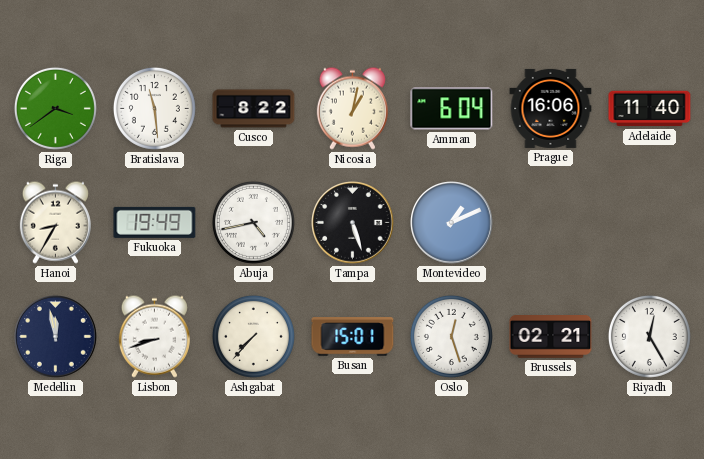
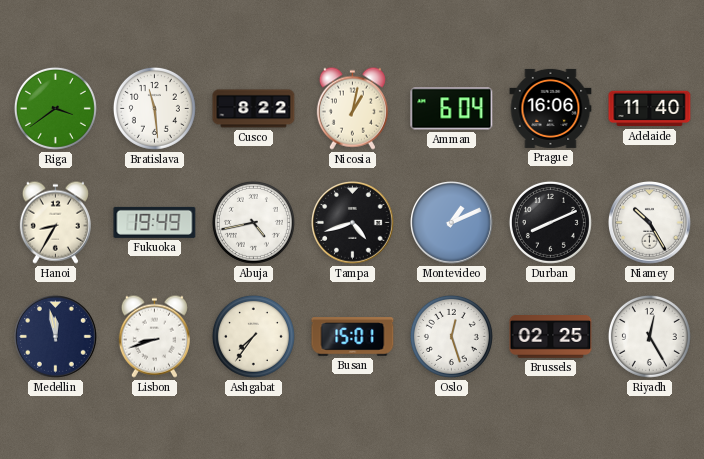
Tampa: 5:27 -> 4:42
Durban: none -> 8:11
Niamey: none -> 10:25
Ashgabat: 7:37 -> 7:36
Brussels: 02:21 -> 02:25
